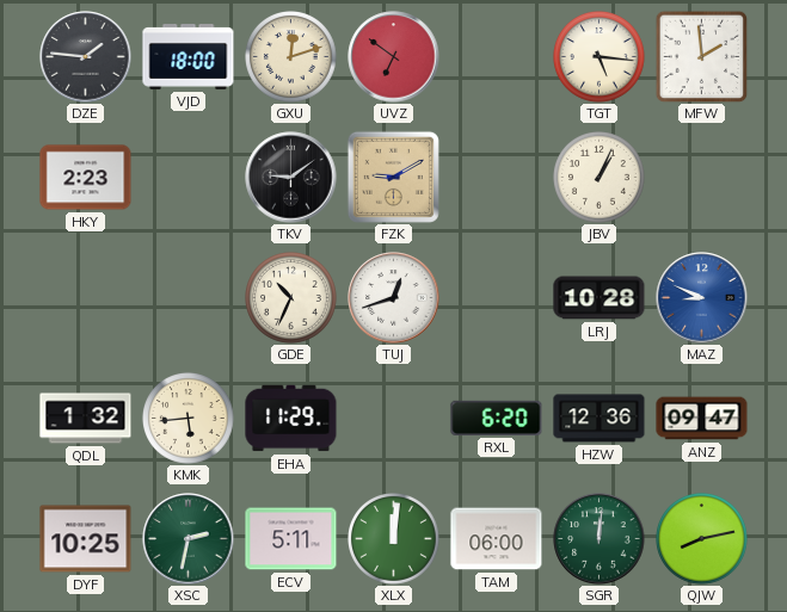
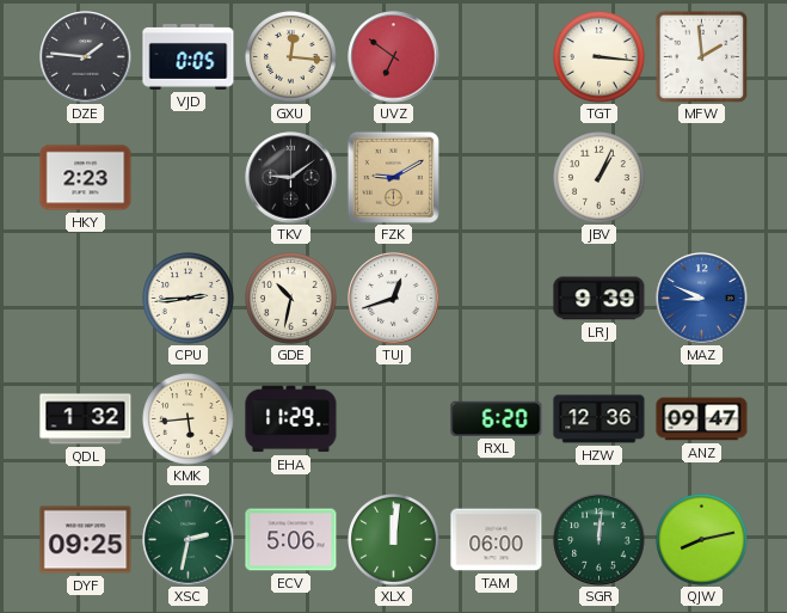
VJD: 18:00 -> 0:05
GXU: 12:12 -> 12:16
TGT: 5:16 -> 3:16
CPU: none -> 2:44
GDE: 10:34 -> 10:32
LRJ: 10:28 -> 9:39
DYF: 10:25 -> 09:25
ECV: 5:11 -> 5:06
